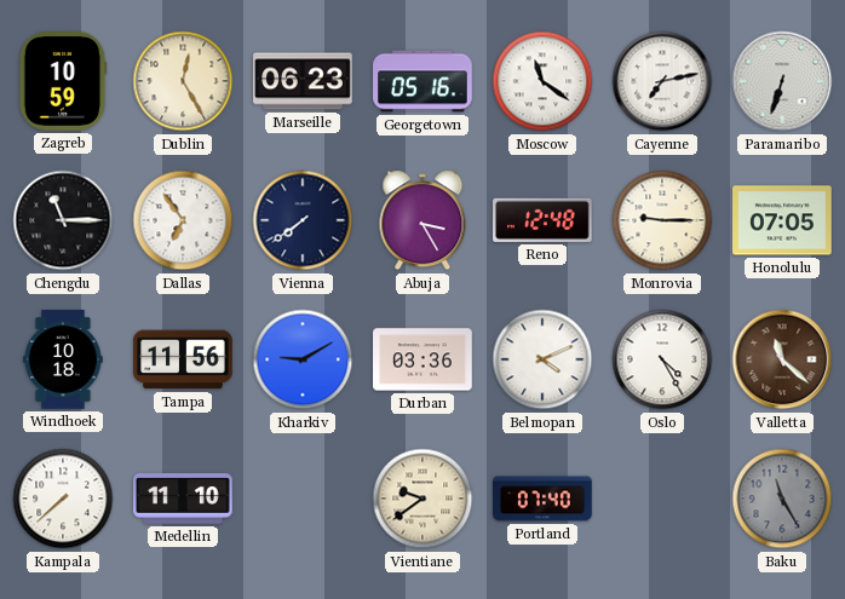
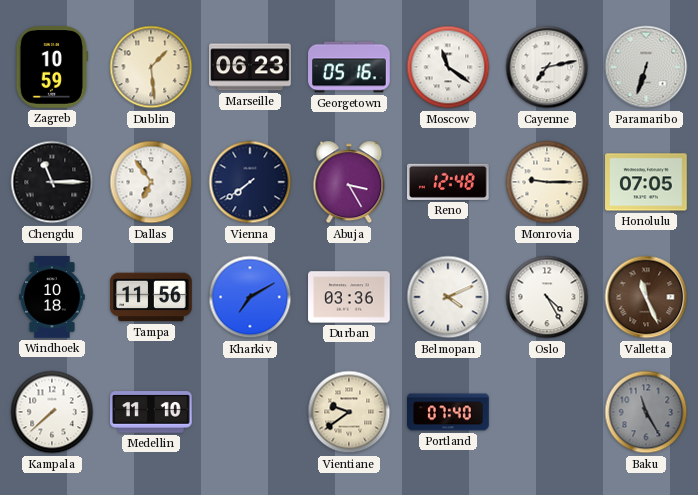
Dublin: 12:25 -> 1:29
Kharkiv: 9:10 -> 7:10
Valletta: 11:22 -> 11:26
